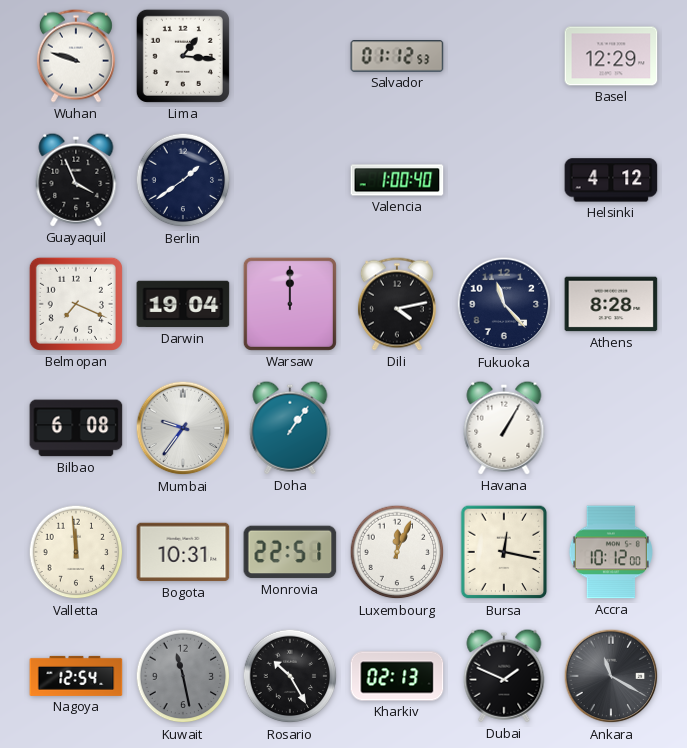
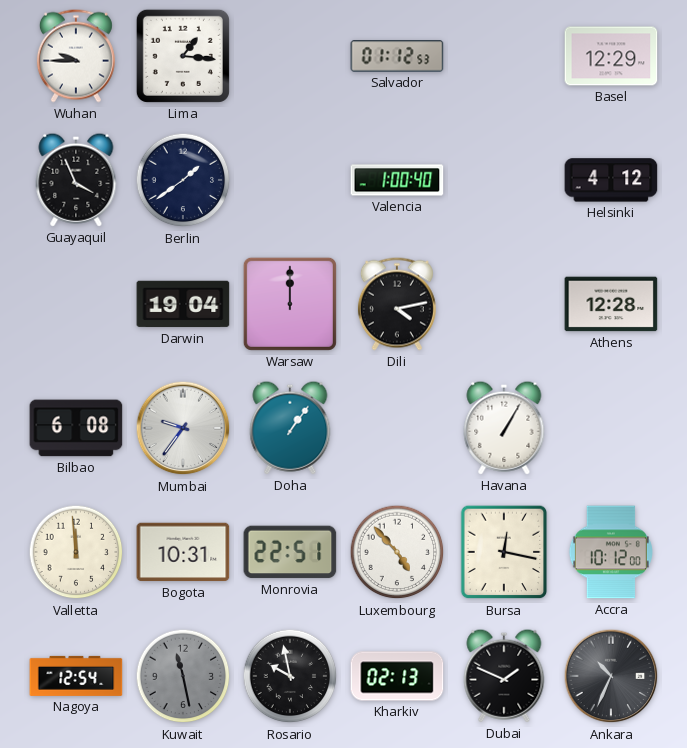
Wuhan: 9:48 -> 9:45
Belmopan: 7:19 -> none
Fukuoka: 11:23 -> none
Athens: 8:28 -> 12:28
Luxembourg: 12:04 -> 4:53
Rosario: 10:25 -> 9:58
Ankara: 11:20 -> 10:34
